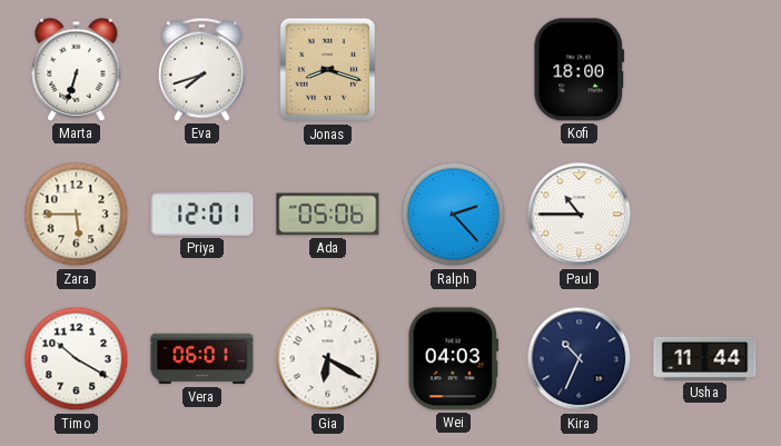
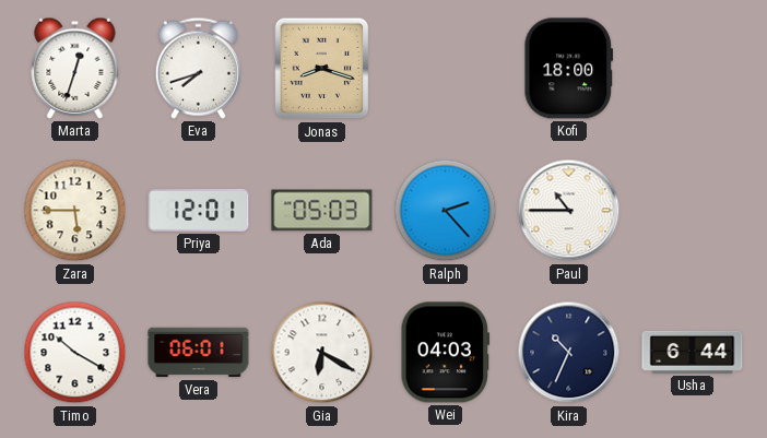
Marta: 6:33 -> 12:33
Ada: 05:06 -> 05:03
Usha: 11:44 -> 6:44
